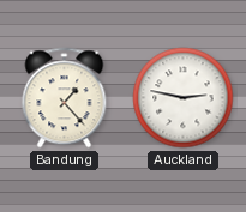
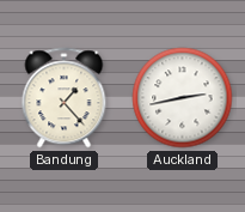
Auckland: 2:47 -> 2:43
